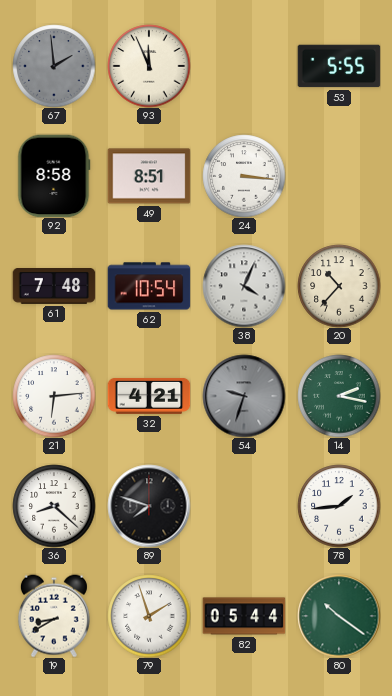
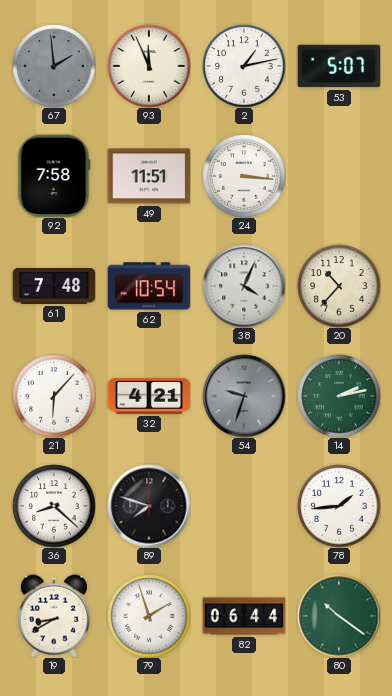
2: none -> 1:13
53: 5:55 -> 5:07
92: 8:58 -> 7:58
49: 8:51 -> 11:51
21: 6:14 -> 6:07
14: 2:17 -> 2:13
82: 05:44 -> 06:44
